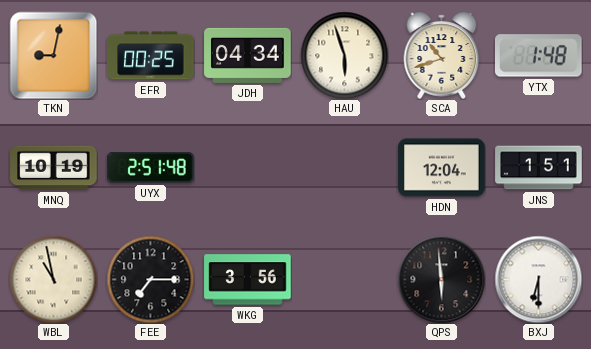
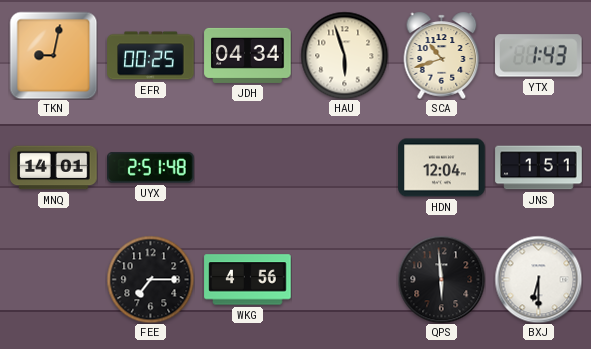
YTX: 1:48 -> 1:43
MNQ: 10:19 -> 14:01
WBL: 10:58 -> none
WKG: 3:56 -> 4:56
